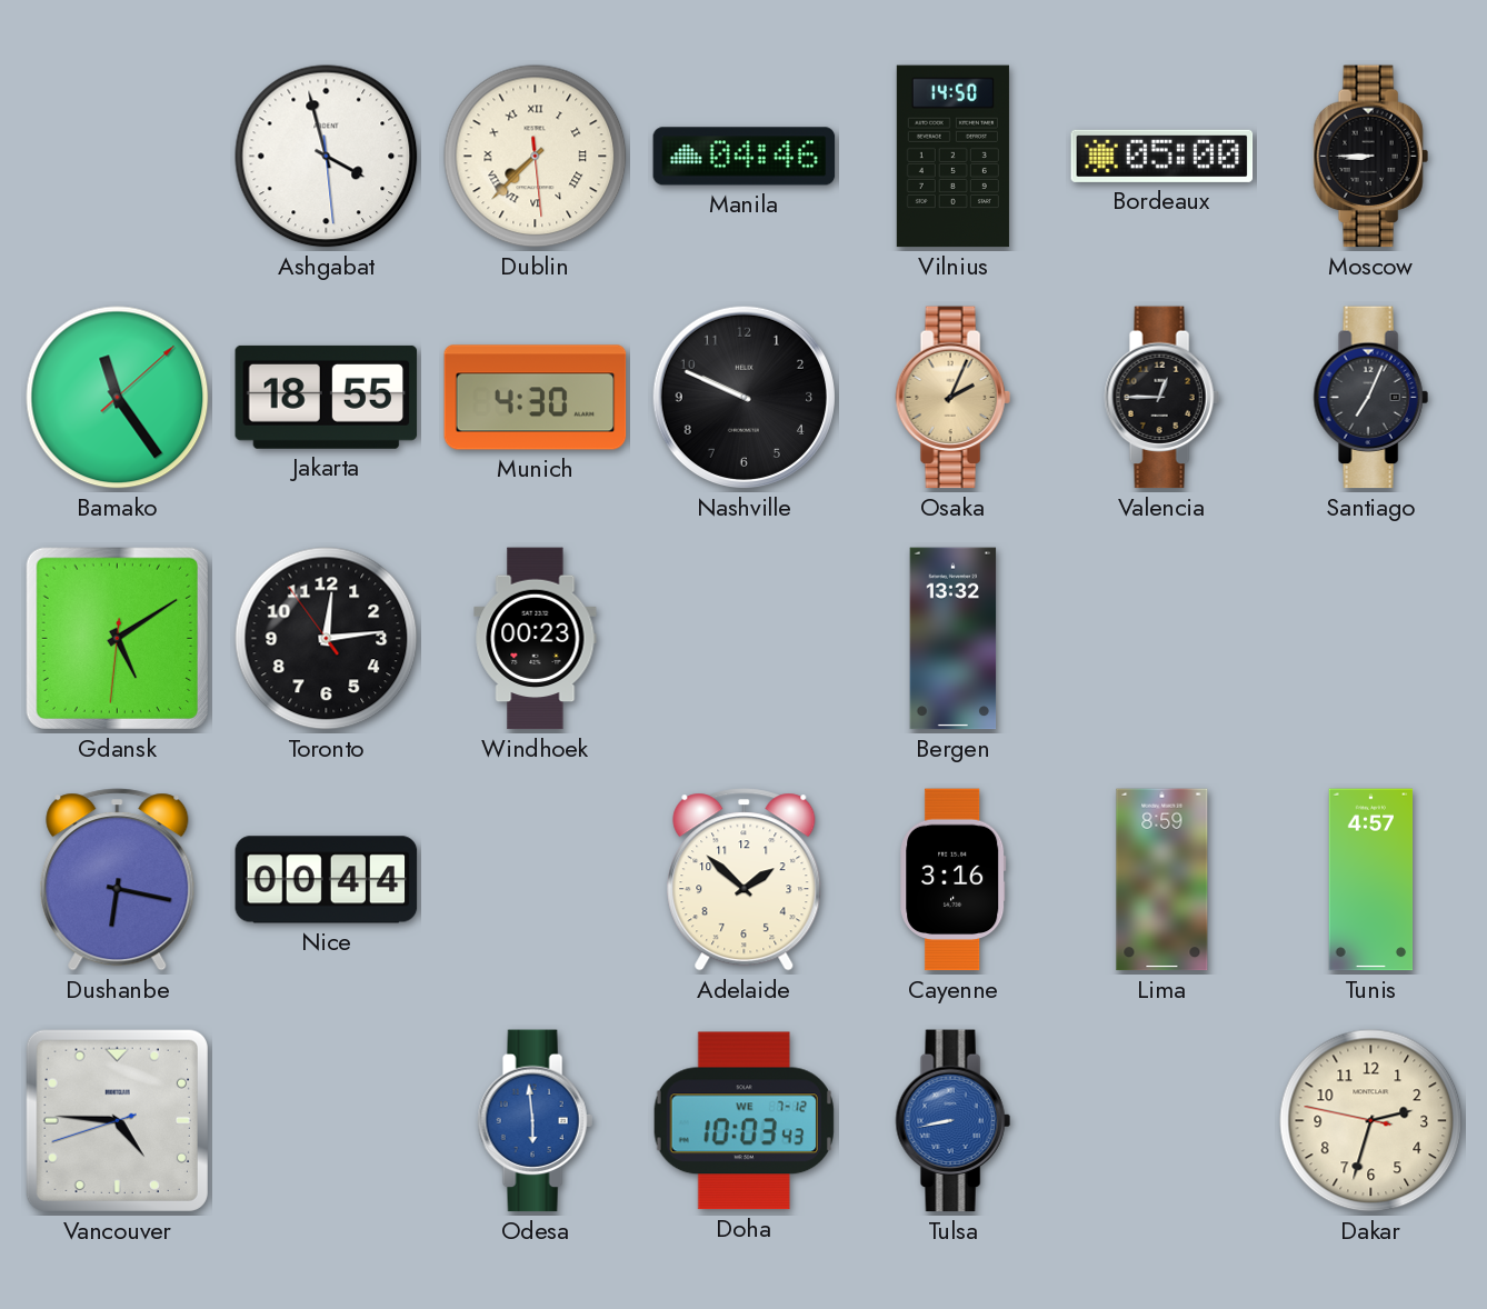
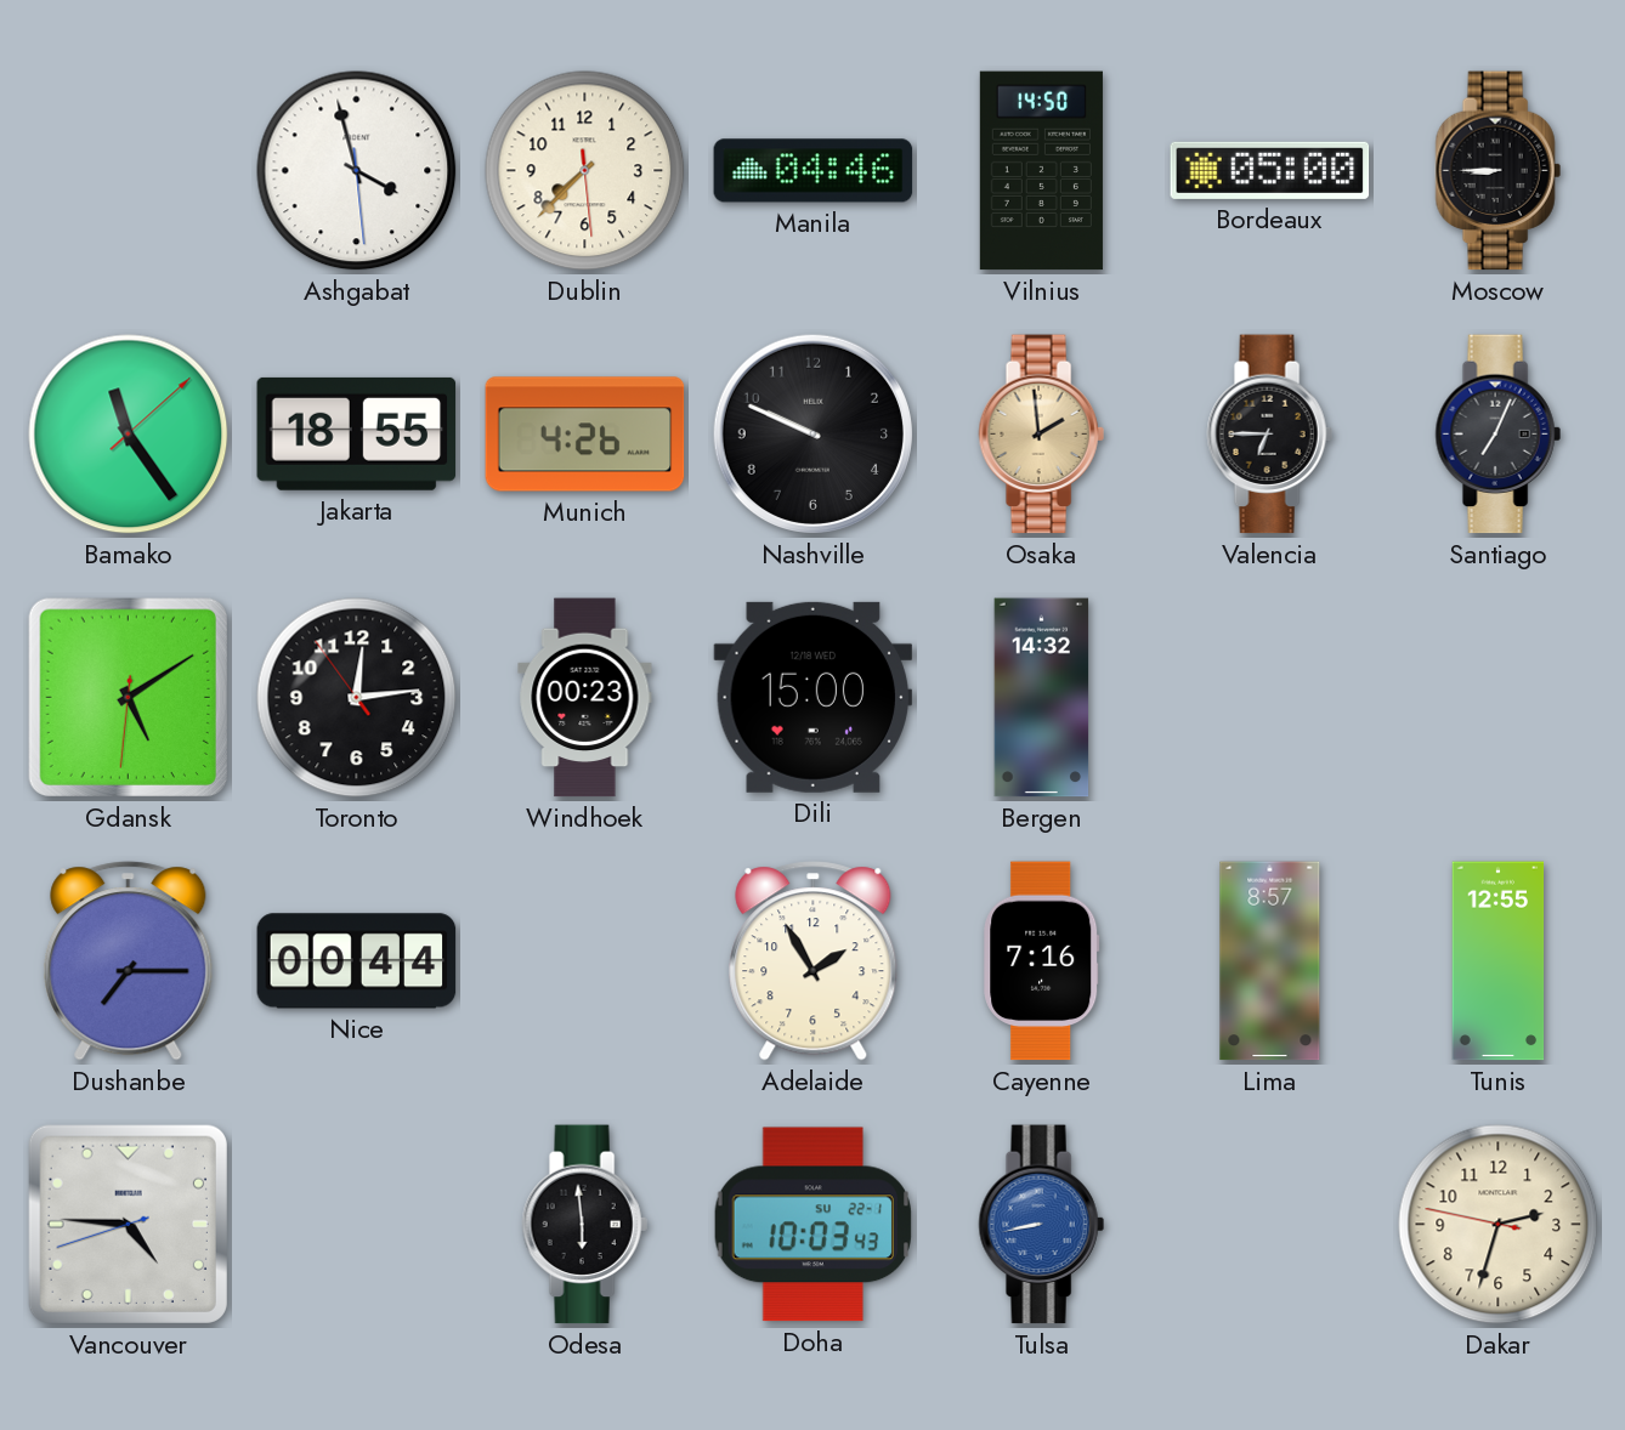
Dublin numerals: Roman -> Arabic
Munich: 4:30 -> 4:26
Osaka: 2:04 -> 1:59
Valencia: 12:45 -> 6:45
Dili: none -> 15:00
Bergen: 13:32 -> 14:32
Dushanbe: 6:17 -> 7:15
Adelaide: 1:52 -> 1:55
Cayenne: 3:16 -> 7:16
Lima: 8:59 -> 8:57
Tunis: 4:57 -> 12:55
Odesa dial: blue -> black
Doha date: WE 7-12 -> SU 22-1
